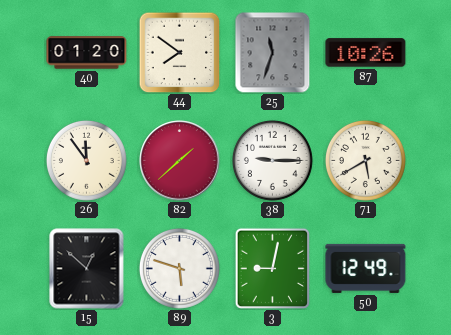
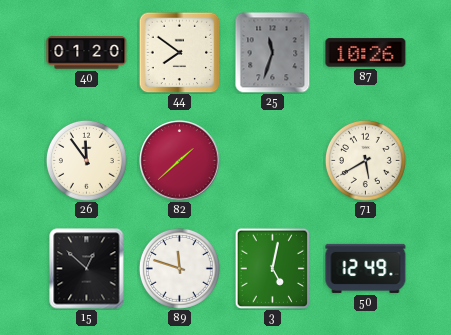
38: 9:15 -> none
89: 5:48 -> 11:48
3: 9:02 -> 5:02
